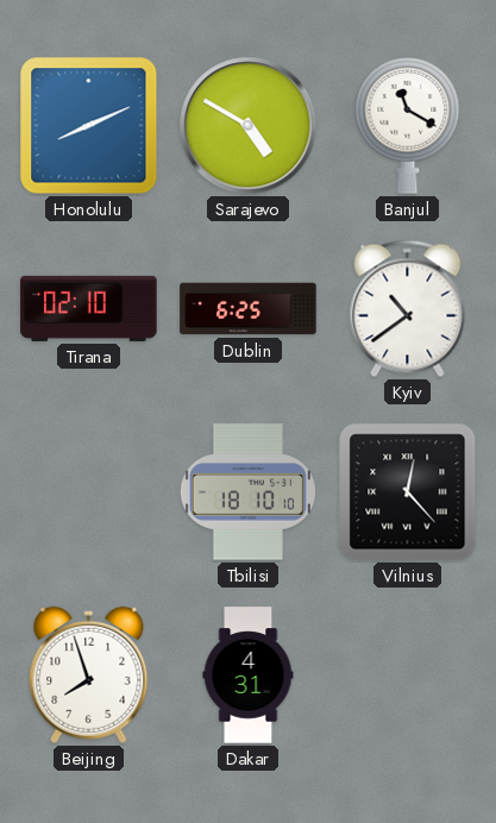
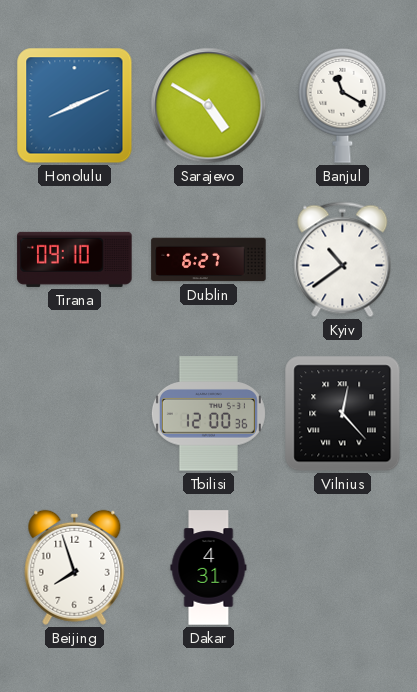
Tirana: 02:10 -> 09:10
Dublin: 6:25 -> 6:27
Tbilisi: 18:10 -> 12:00
